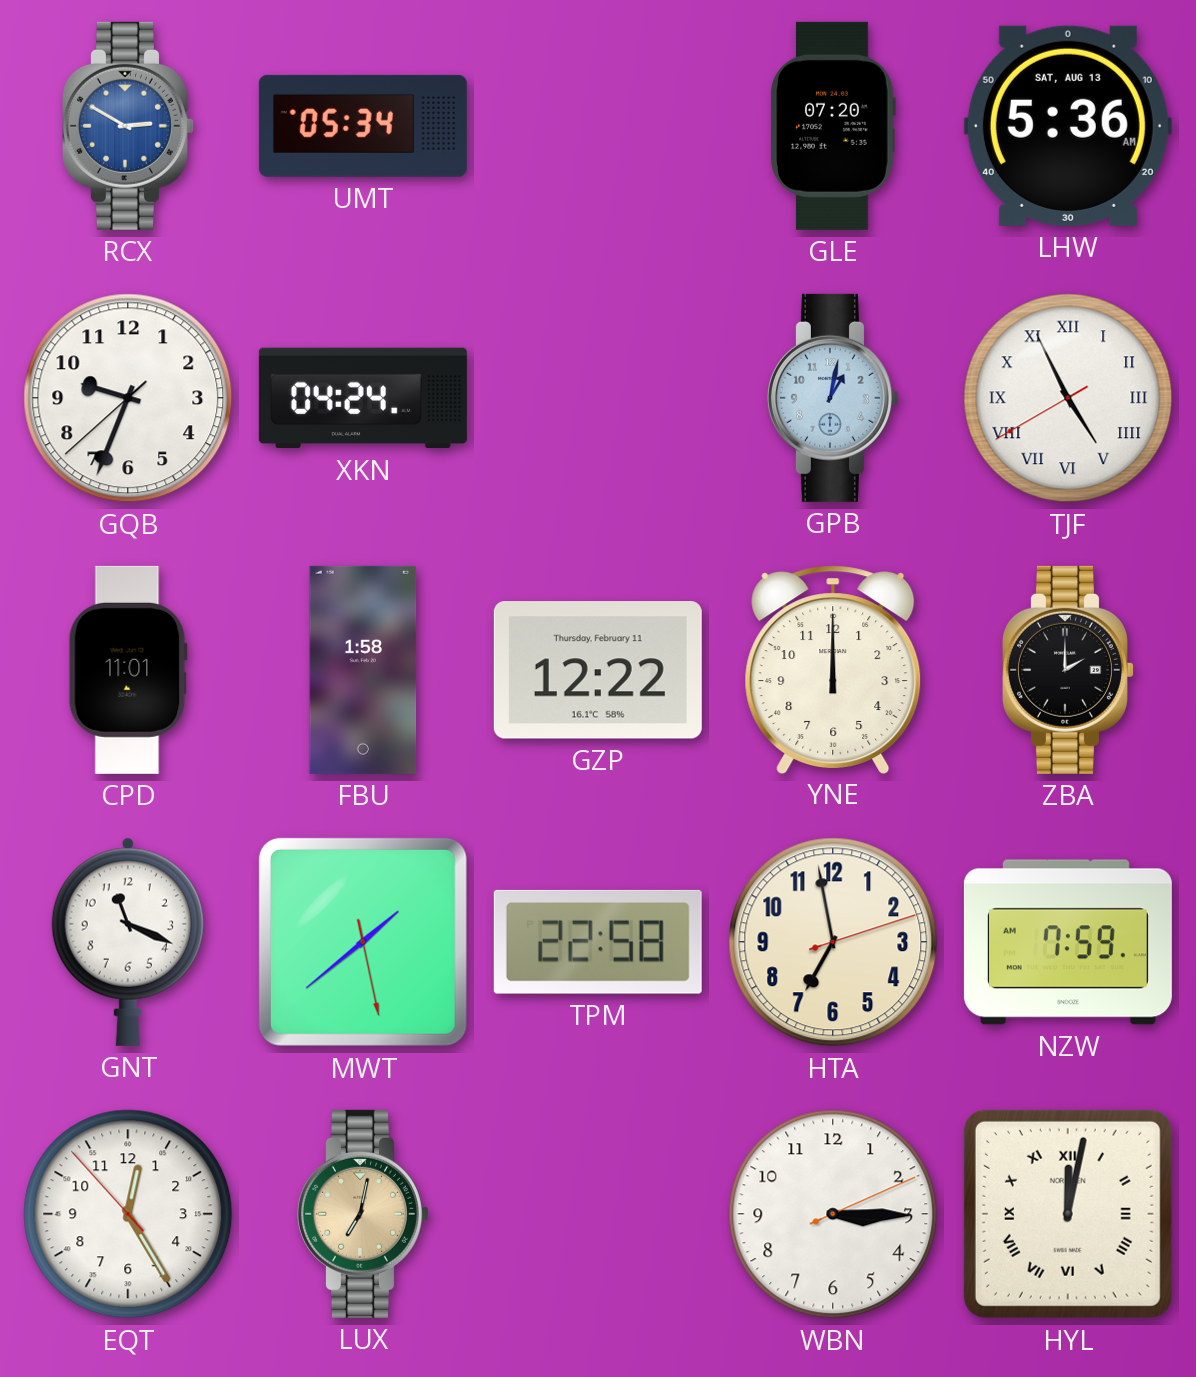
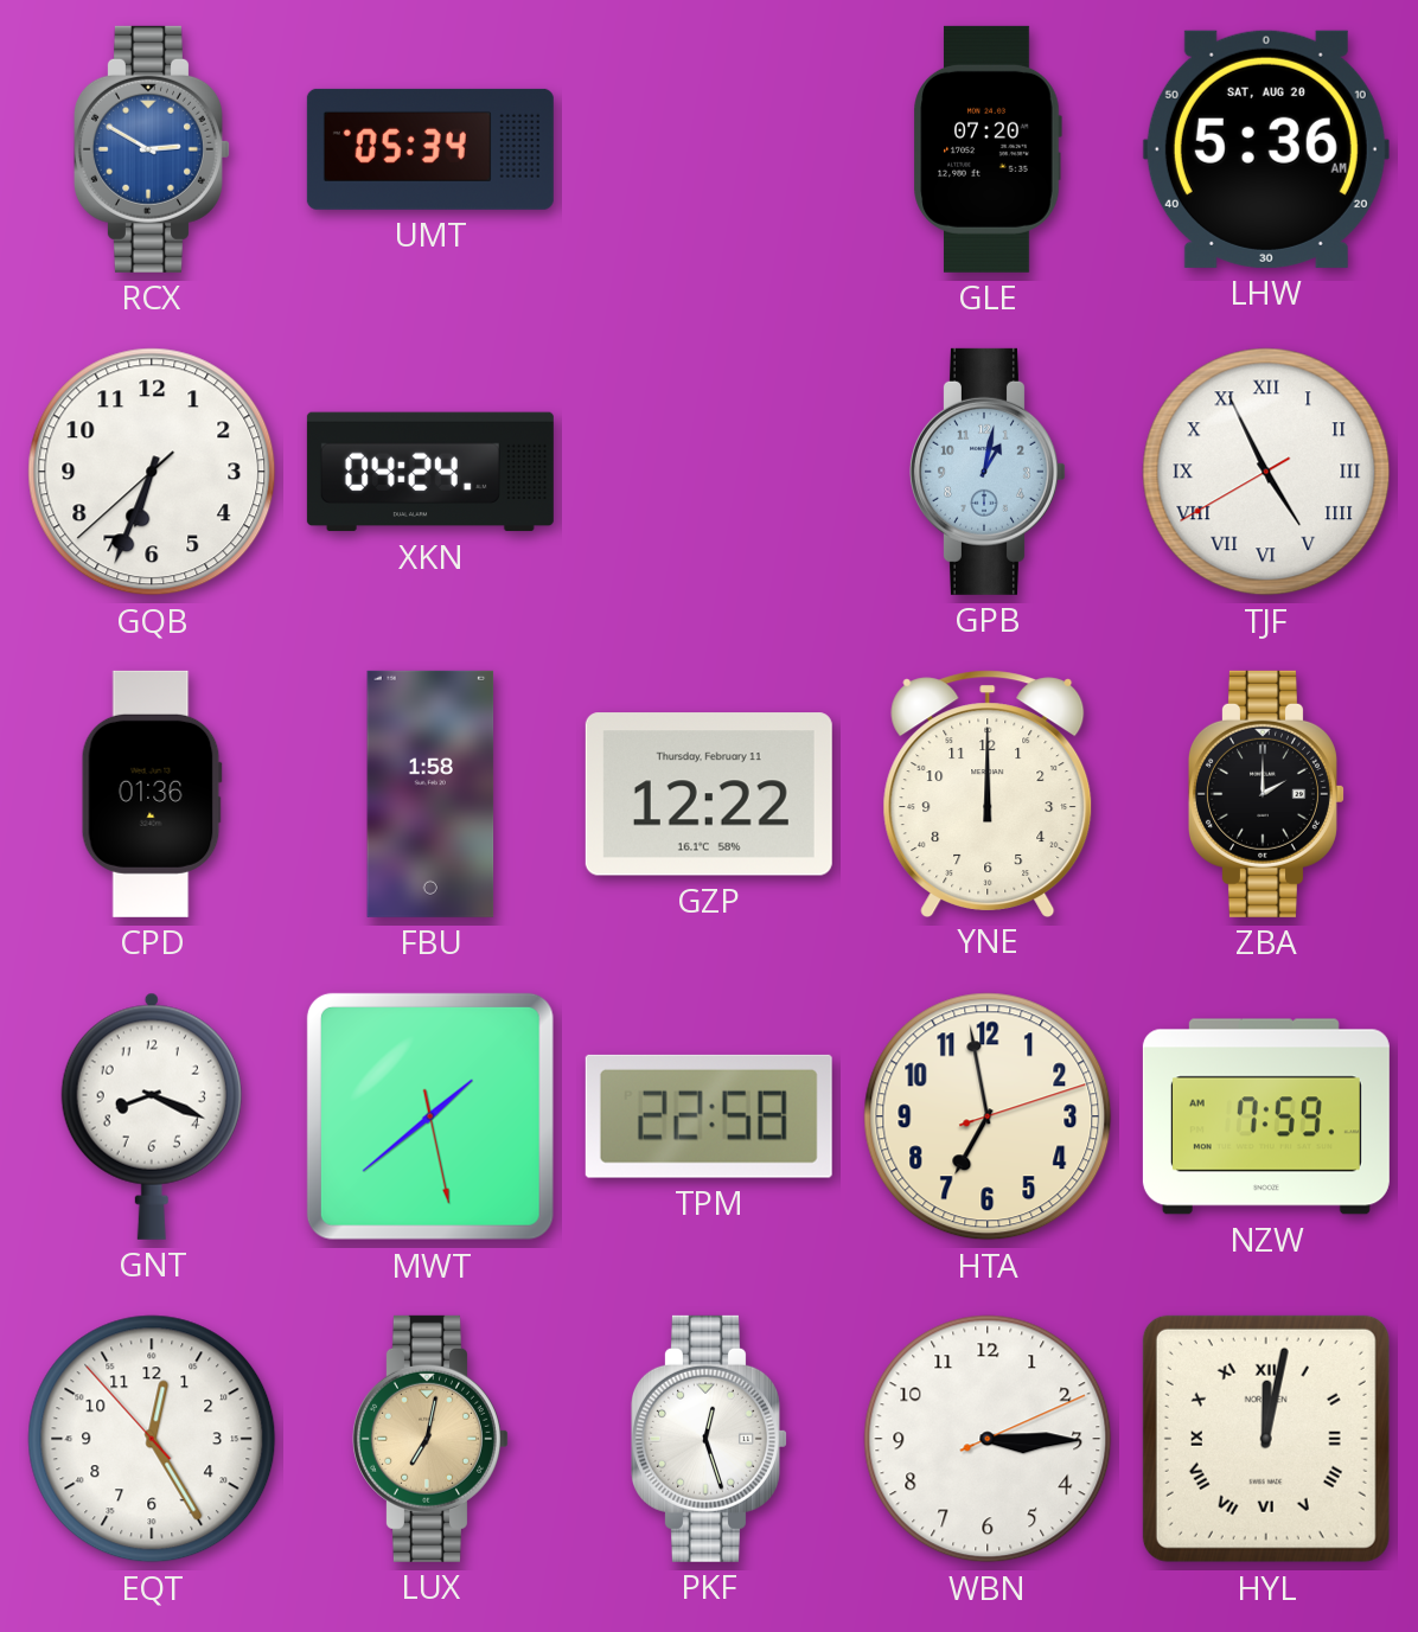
LHW date: SAT, AUG 13 -> SAT, AUG 20
GQB: 9:33 -> 6:33
CPD: 11:01 -> 01:36
GNT: 11:19 -> 8:19
PKF: none -> 12:27
